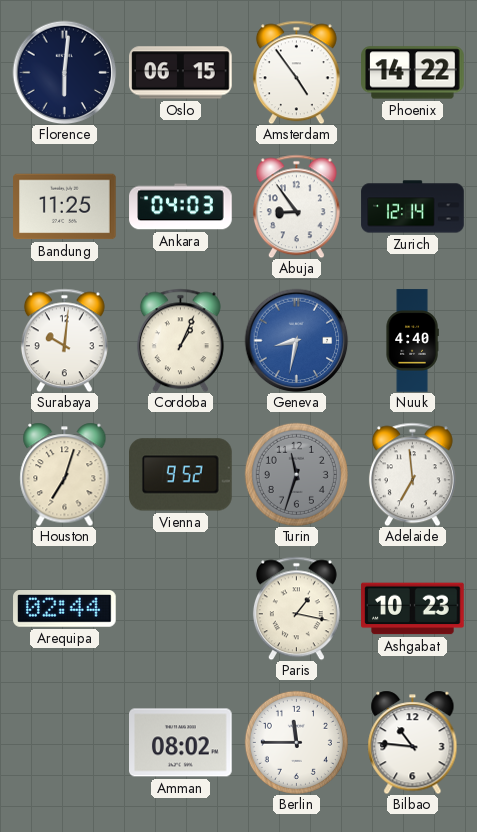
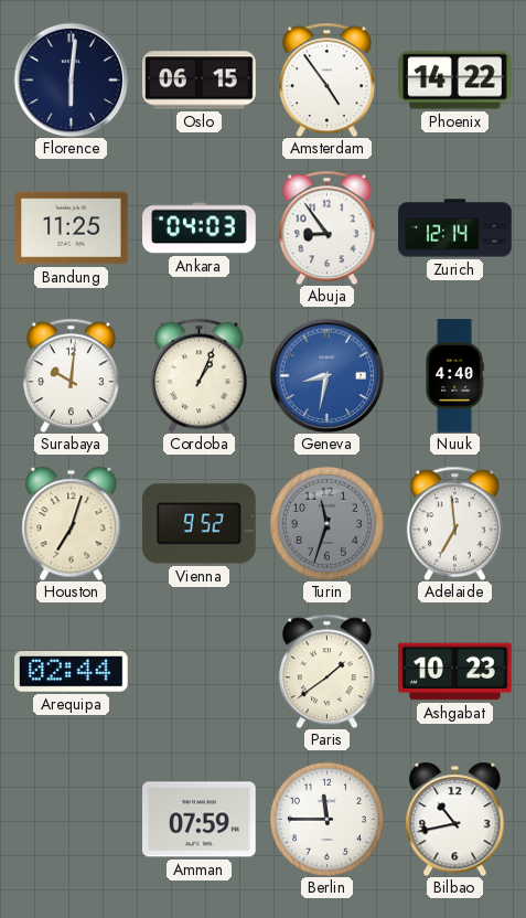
Paris: 1:17 -> 1:39
Amman: 08:02 -> 07:59
Bilbao: 10:46 -> 10:43
